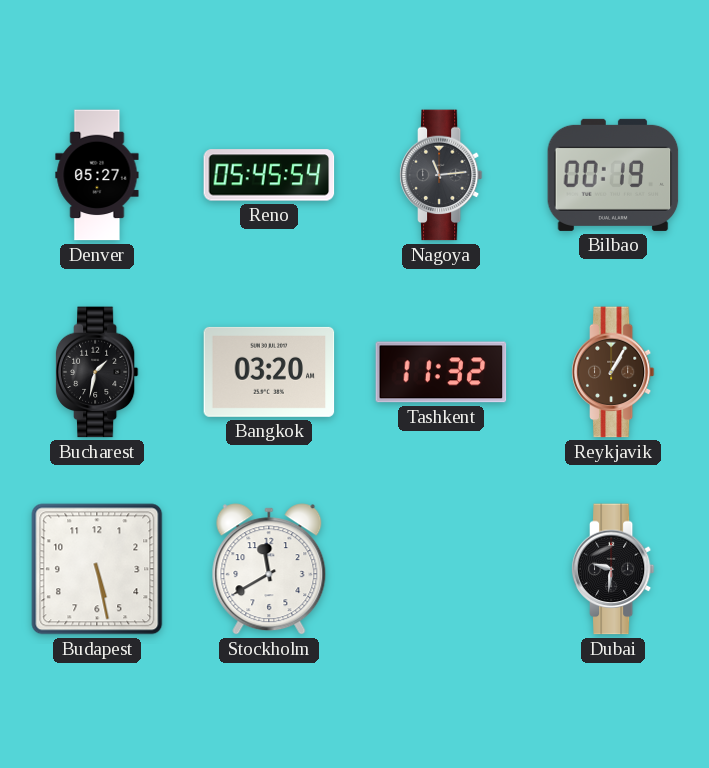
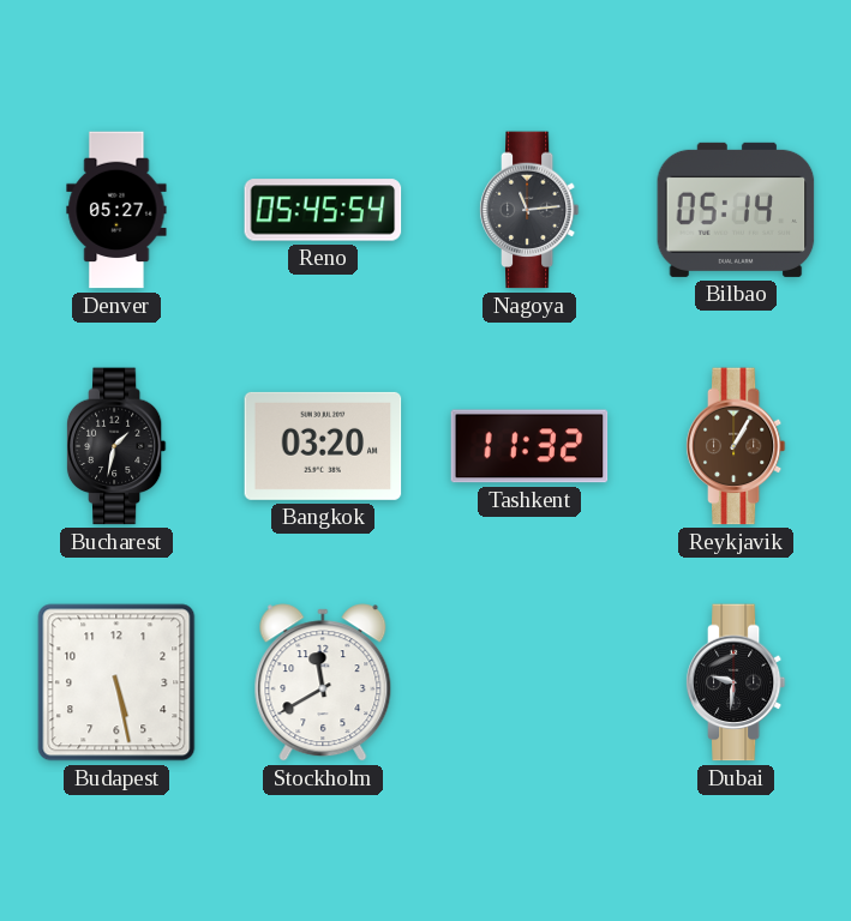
Bilbao: 00:19 -> 05:14
